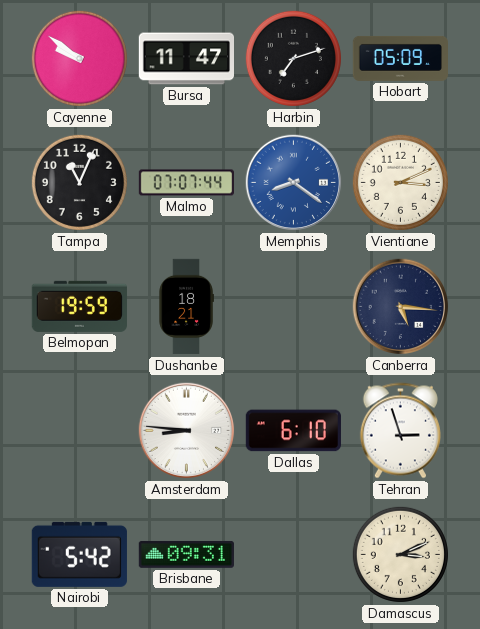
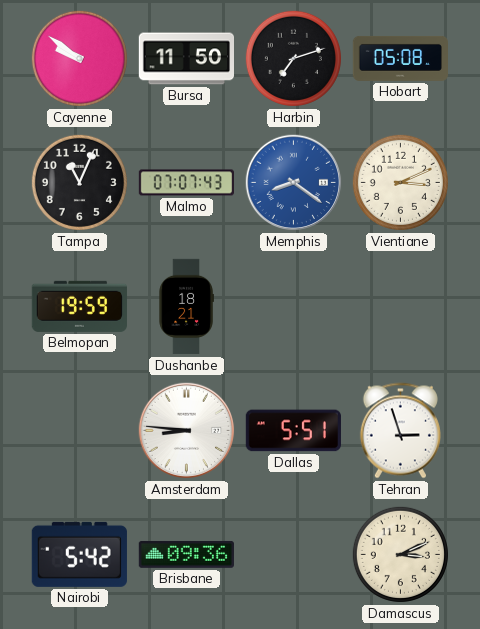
Bursa: 11:47 -> 11:50
Hobart: 05:09 -> 05:08
Malmo: 07:07:44 -> 07:07:43
Canberra: 5:16 -> none
Dallas: 6:10 -> 5:51
Brisbane: 09:31 -> 09:36
